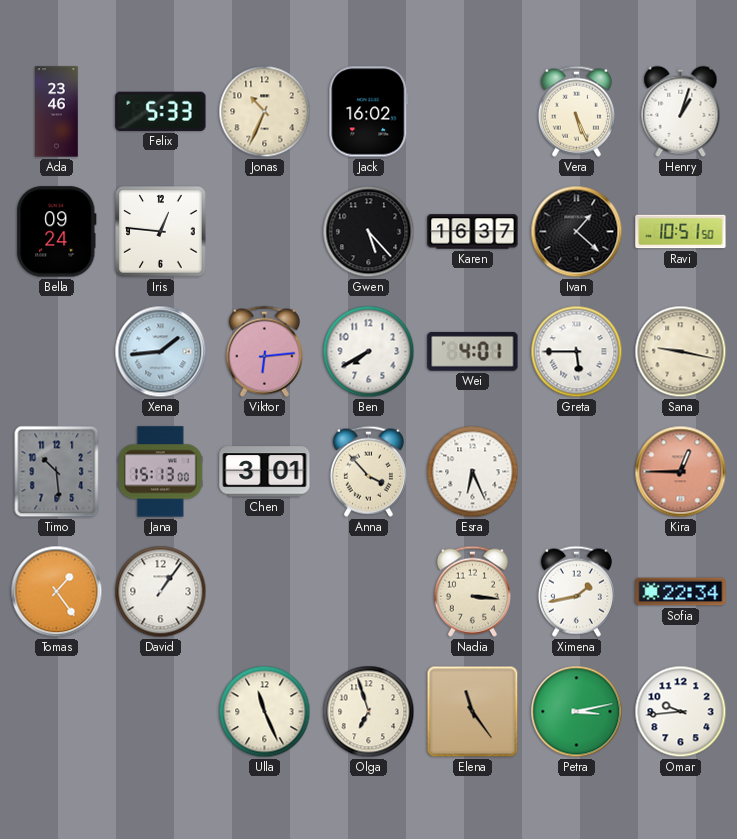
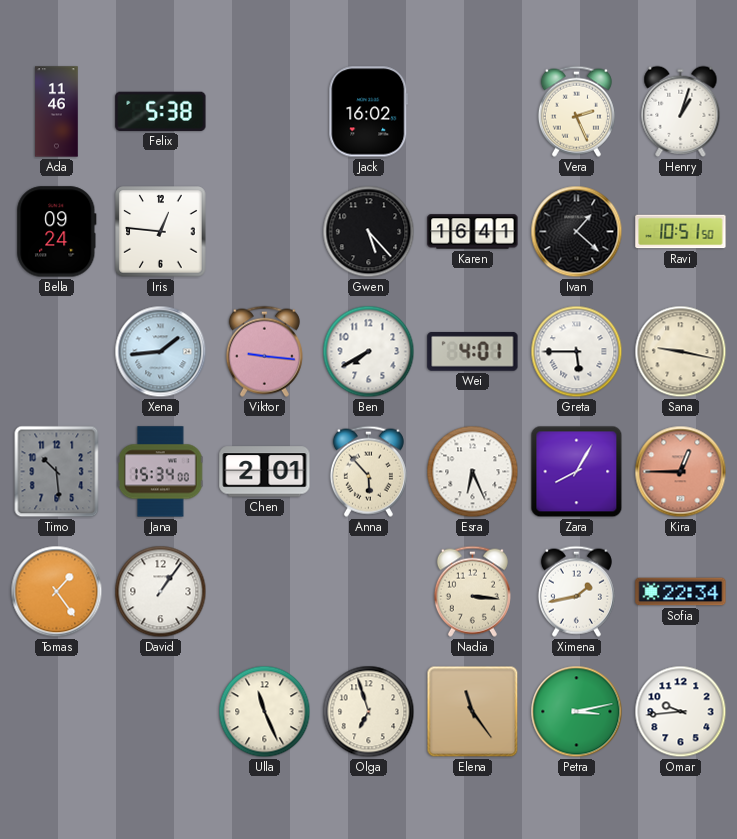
Ada: 23:46 -> 11:46
Felix: 5:33 -> 5:38
Jonas: 10:34 -> none
Vera: 5:26 -> 2:26
Karen: 16:37 -> 16:41
Viktor: 6:14 -> 9:16
Jana: 15:13 -> 15:34
Chen: 3:01 -> 2:01
Anna: 3:53 -> 5:53
Zara: none -> 8:05
